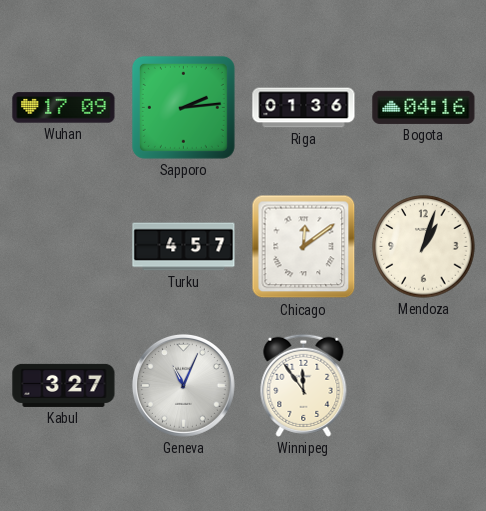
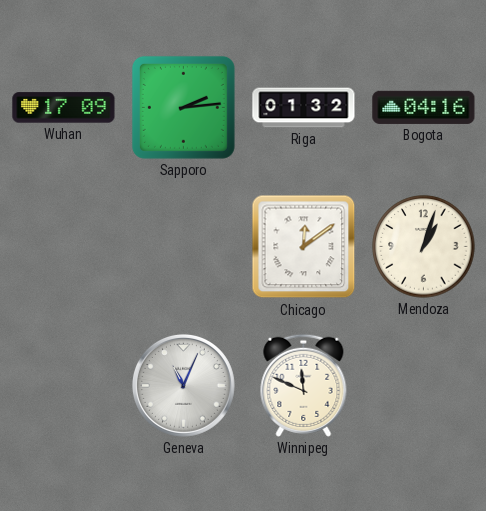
Riga: 01:36 -> 01:32
Turku: 4:57 -> none
Kabul: 3:27 -> none
Winnipeg: 11:54 -> 11:49
